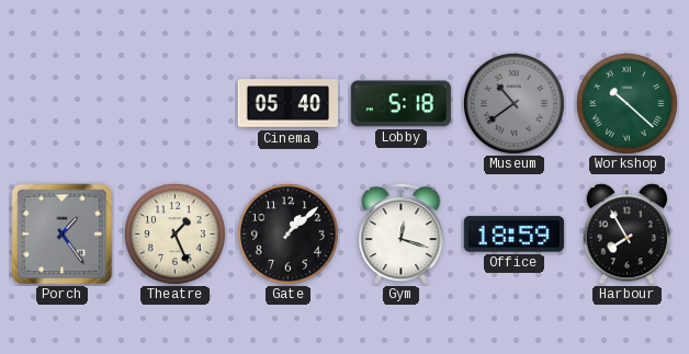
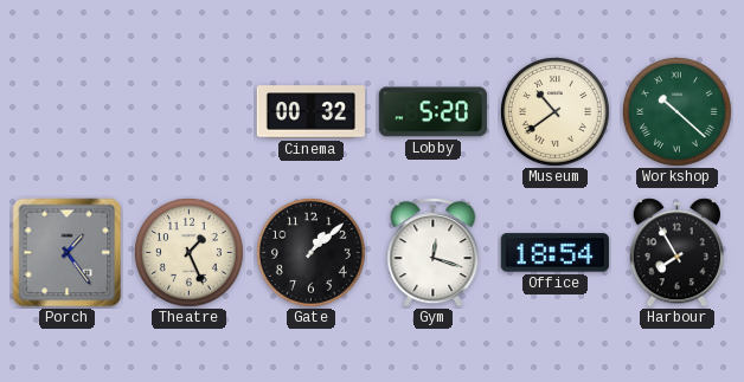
Cinema: 05:40 -> 00:32
Lobby: 5:18 -> 5:20
Museum dial: grey -> cream
Office: 18:59 -> 18:54
